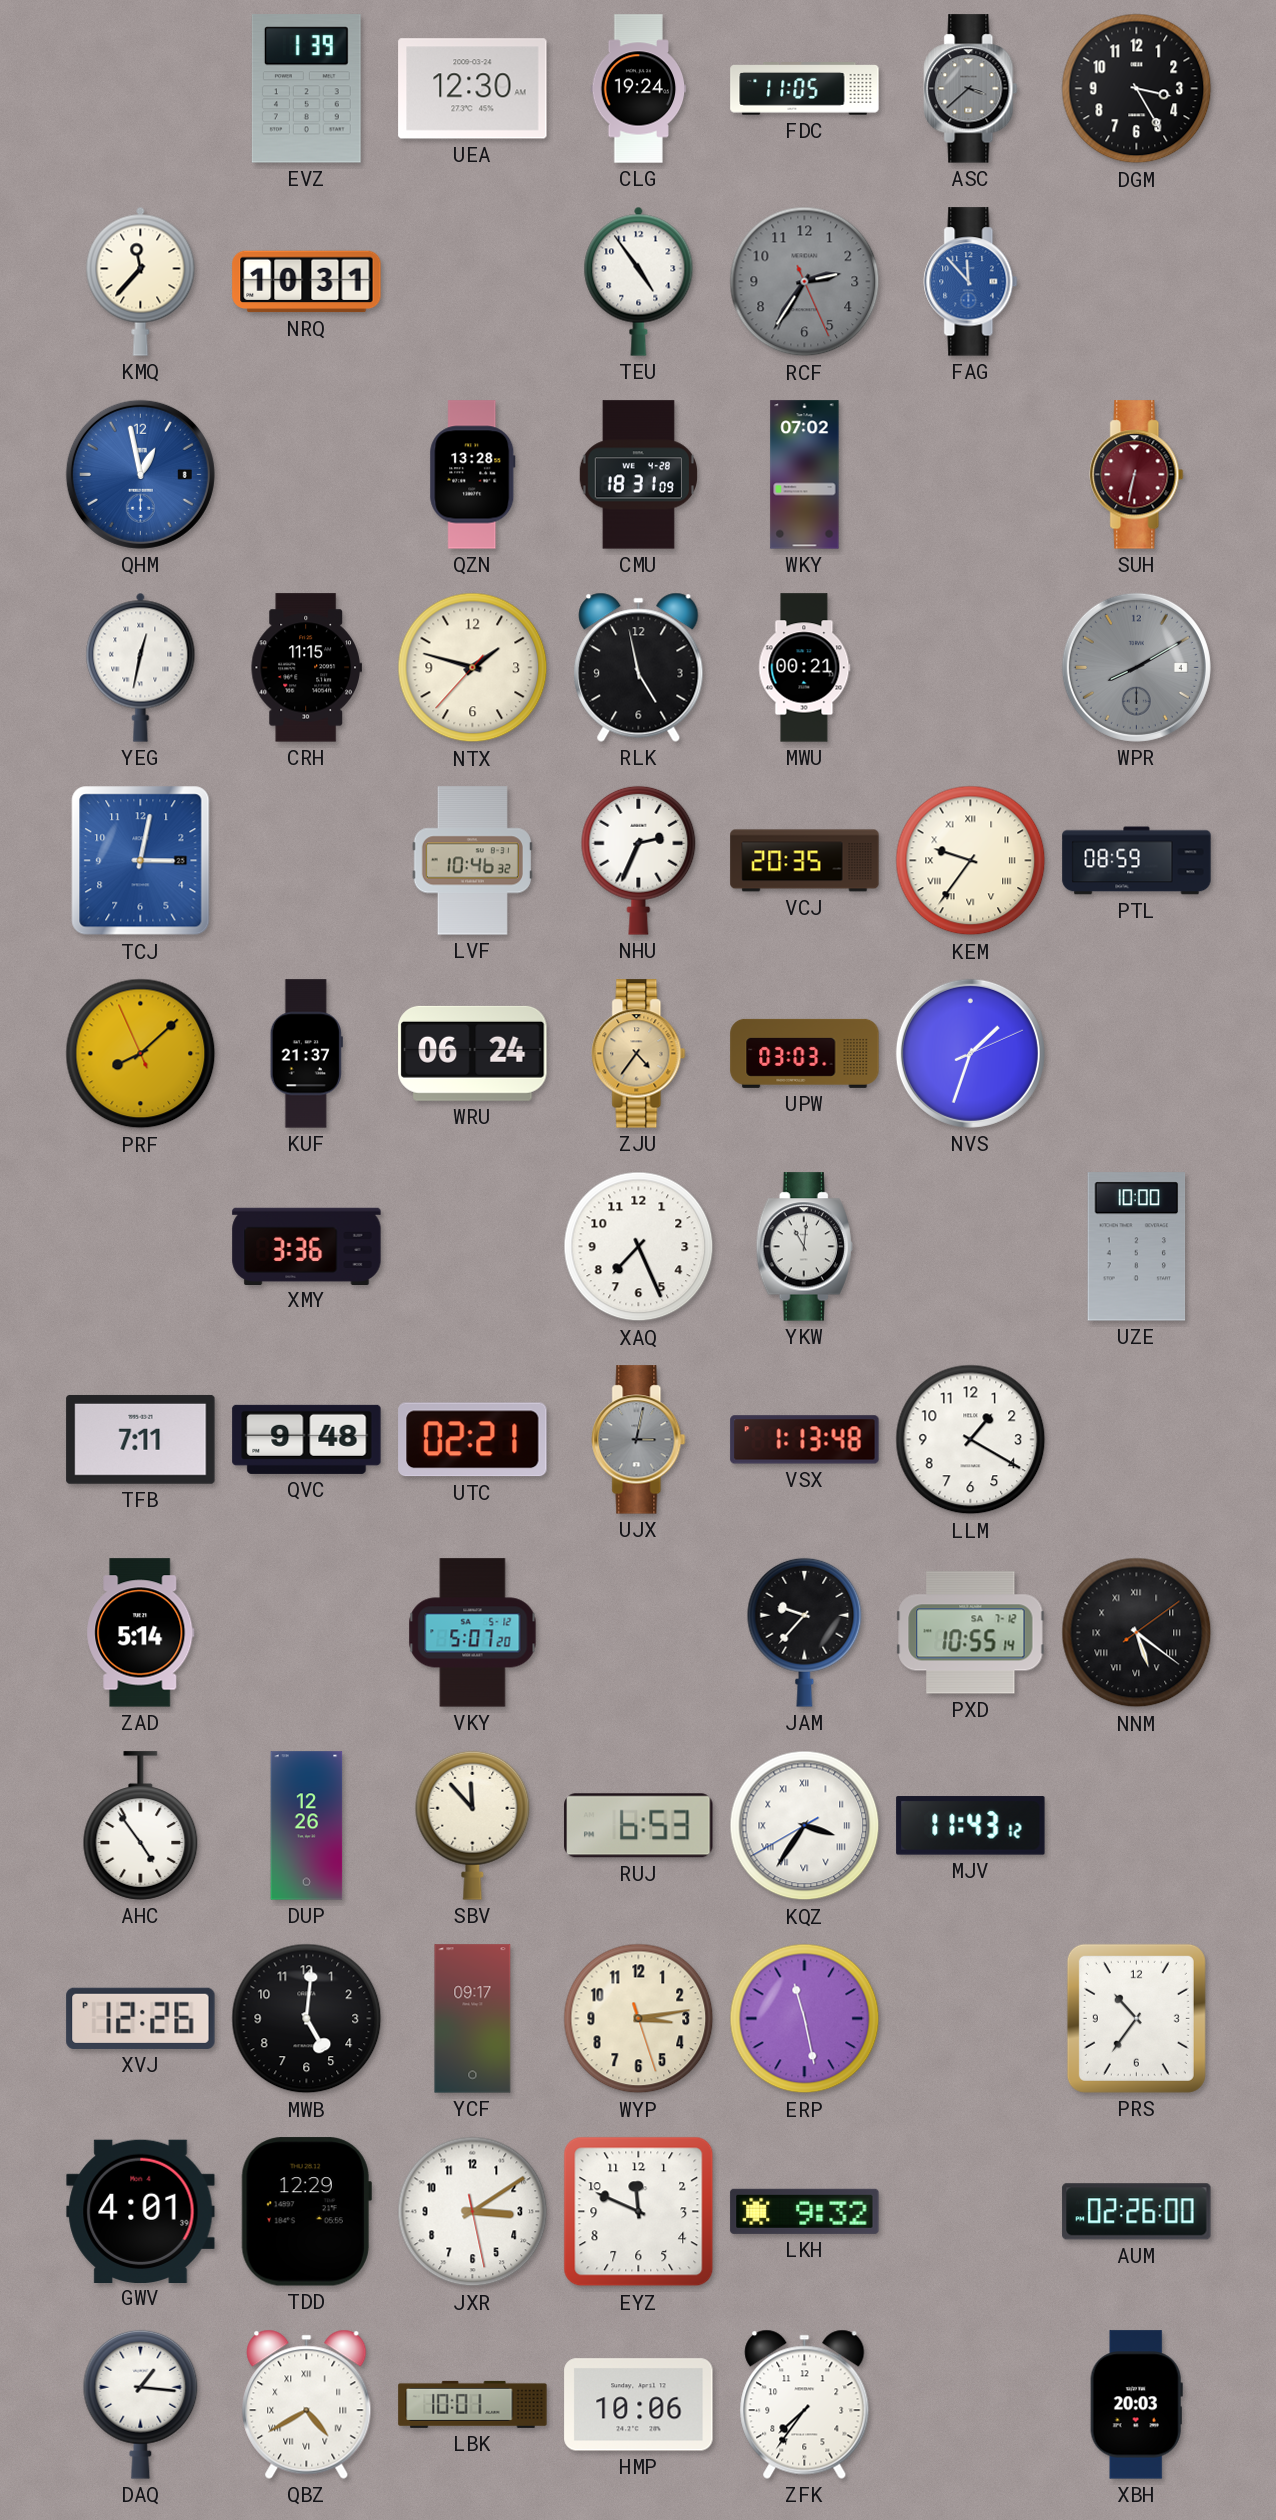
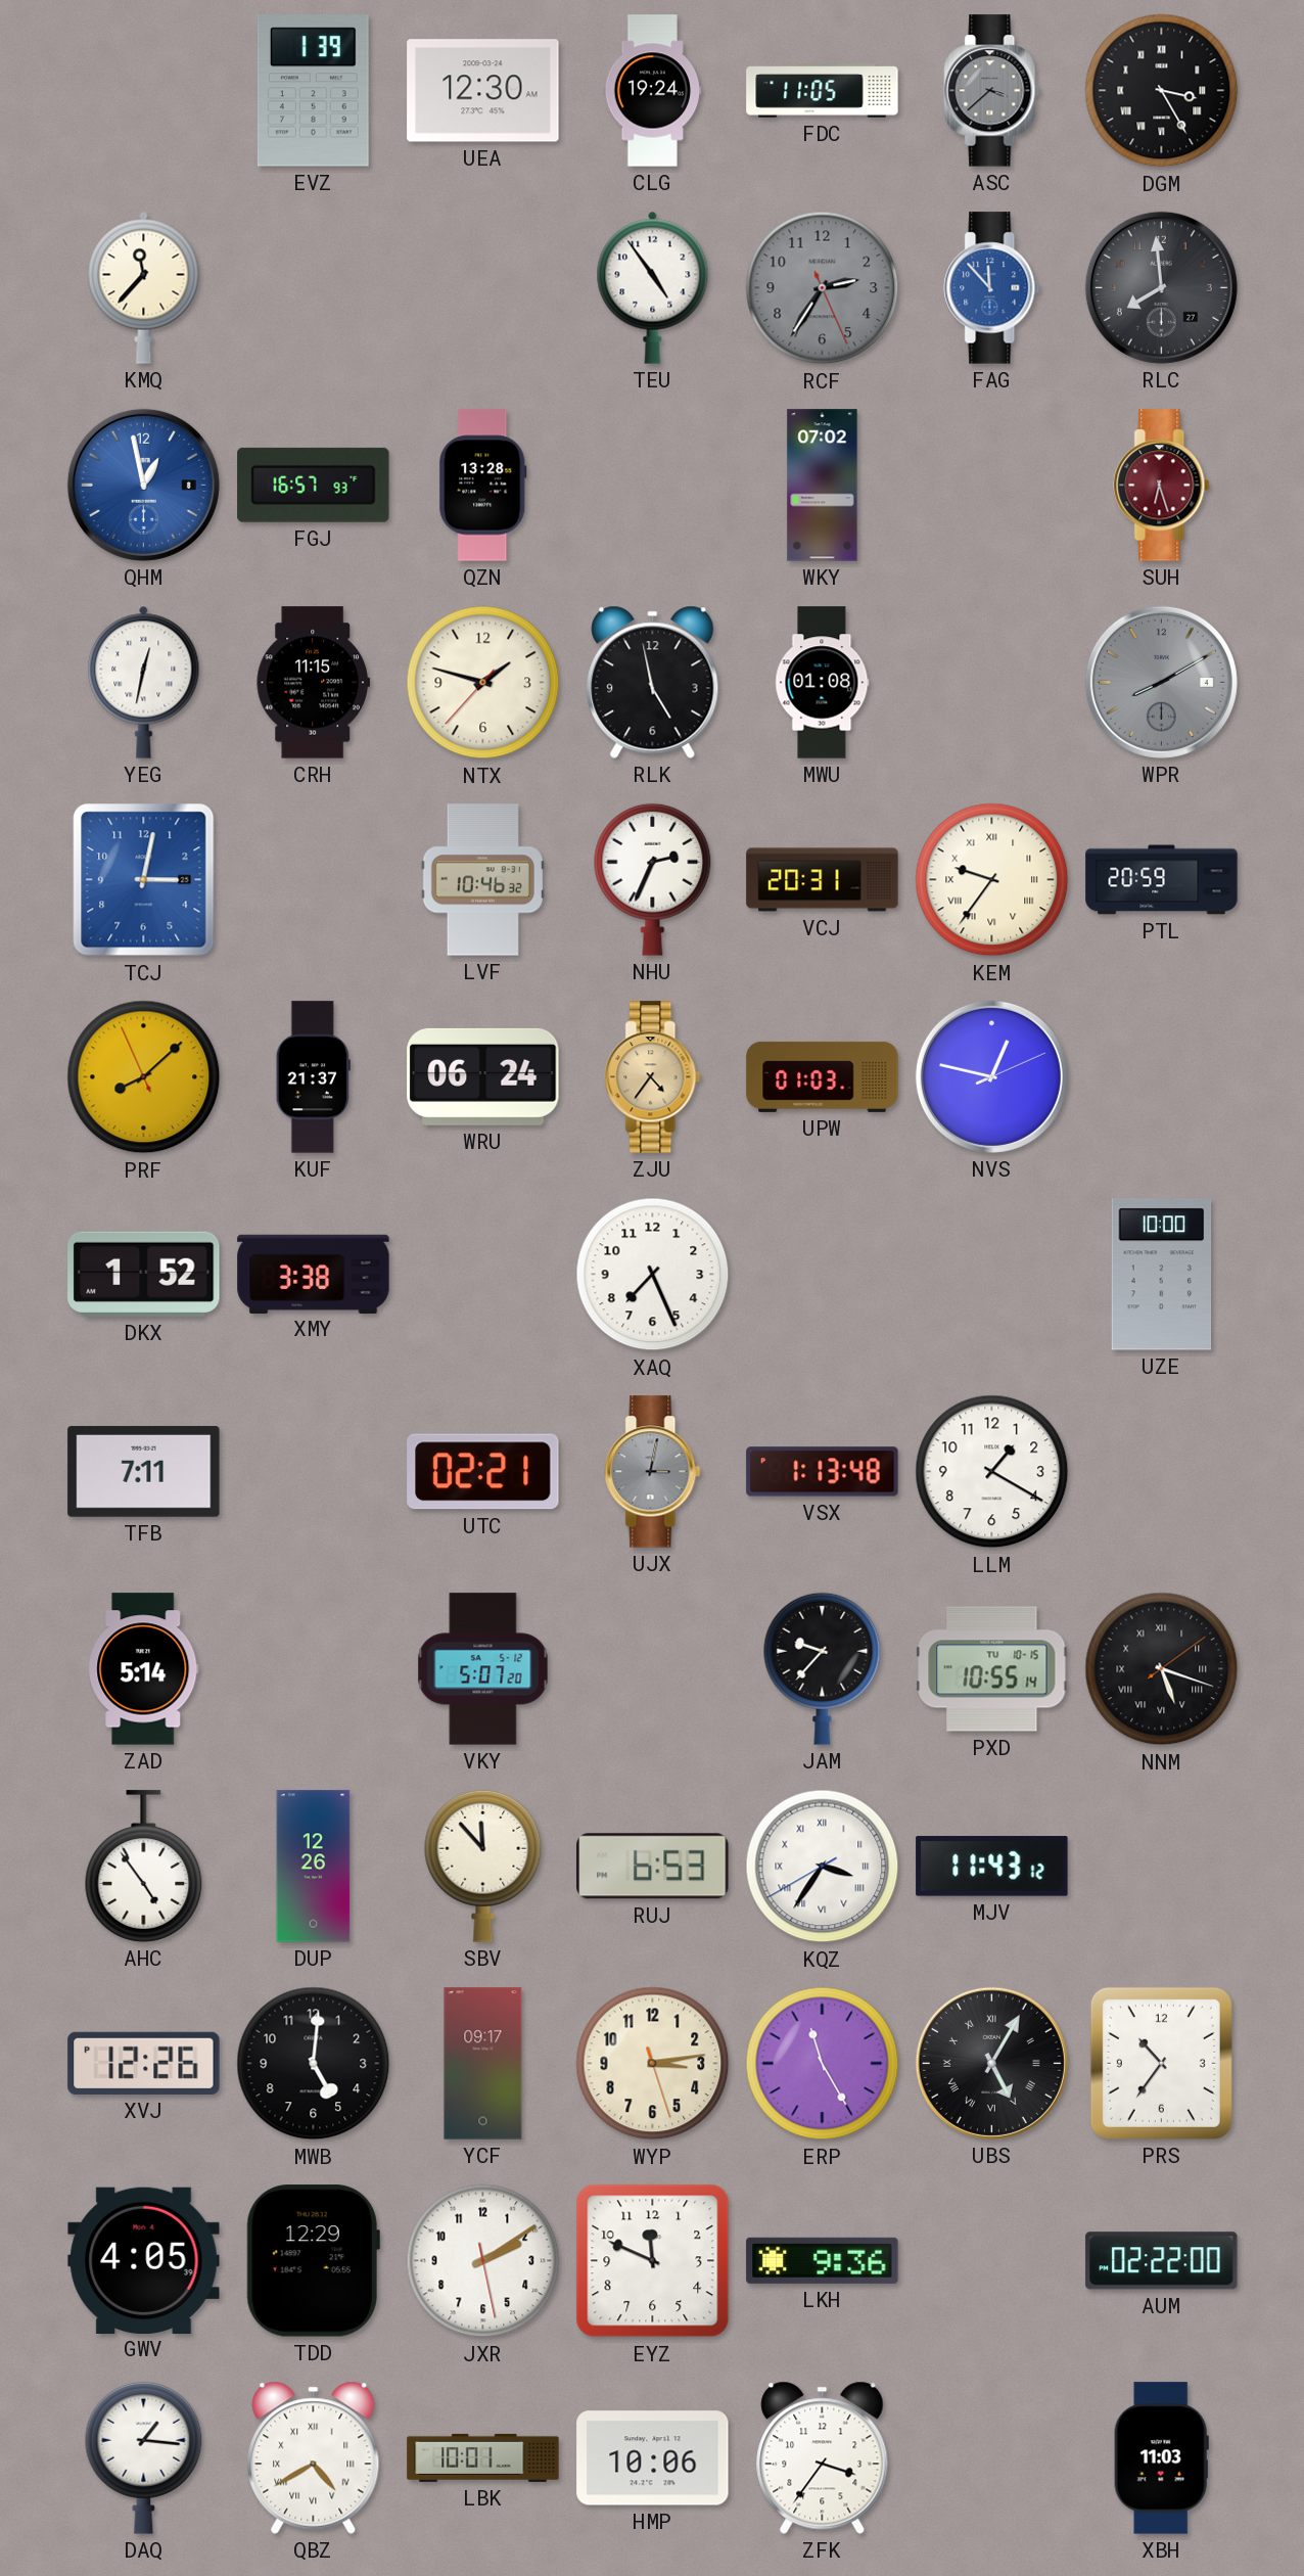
DGM numerals: Arabic -> Roman
NRQ: 10:31 -> none
RLC: none -> 7:59
FGJ: none -> 16:57
CMU: 18:31 -> none
SUH: 6:32 -> 6:27
MWU: 00:21 -> 01:08
VCJ: 20:35 -> 20:31
PTL: 08:59 -> 20:59
UPW: 03:03 -> 01:03
NVS: 1:33 -> 12:47
DKX: none -> 1:52
XMY: 3:36 -> 3:38
YKW: 11:01 -> none
QVC: 9:48 -> none
PXD date: SA 7-12 -> TU 10-15
NNM: 5:21 -> 5:18
ERP: 11:28 -> 11:25
UBS: none -> 5:05
GWV: 4:01 -> 4:05
JXR: 3:09 -> 2:09
LKH: 9:32 -> 9:36
AUM: 02:26 -> 02:22
ZFK: 7:36 -> 3:36
XBH: 20:03 -> 11:03
